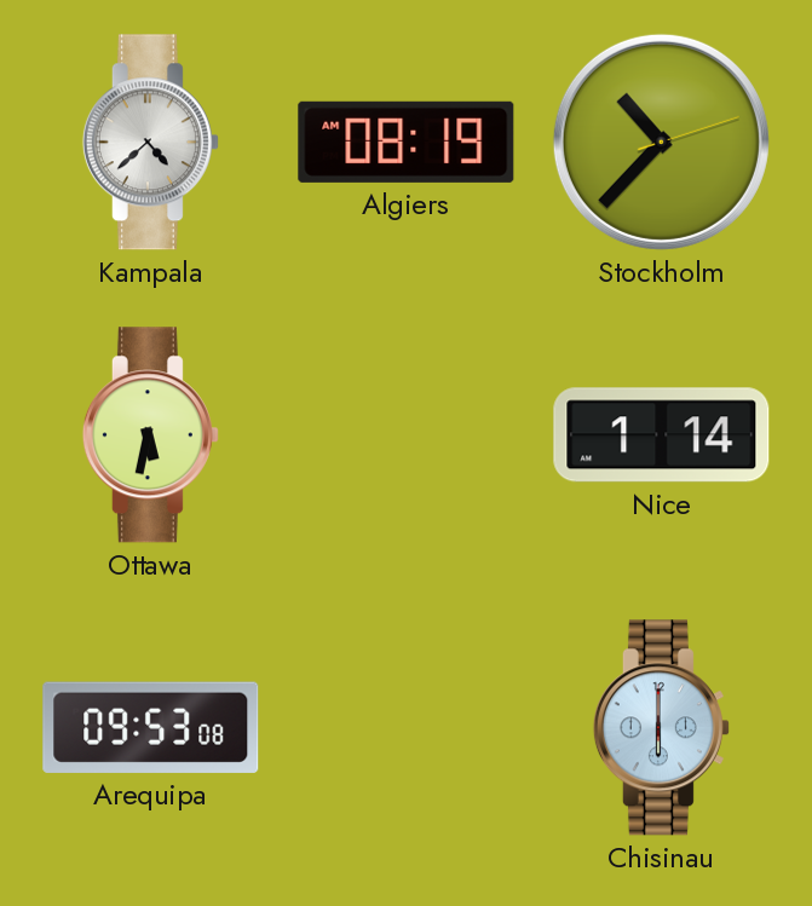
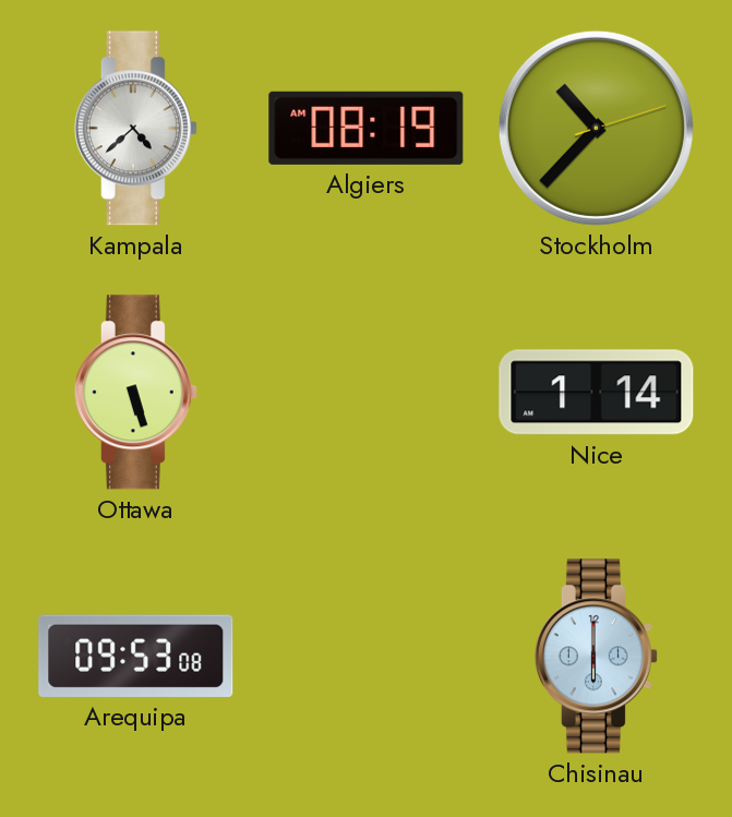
Ottawa: 5:32 -> 5:27
